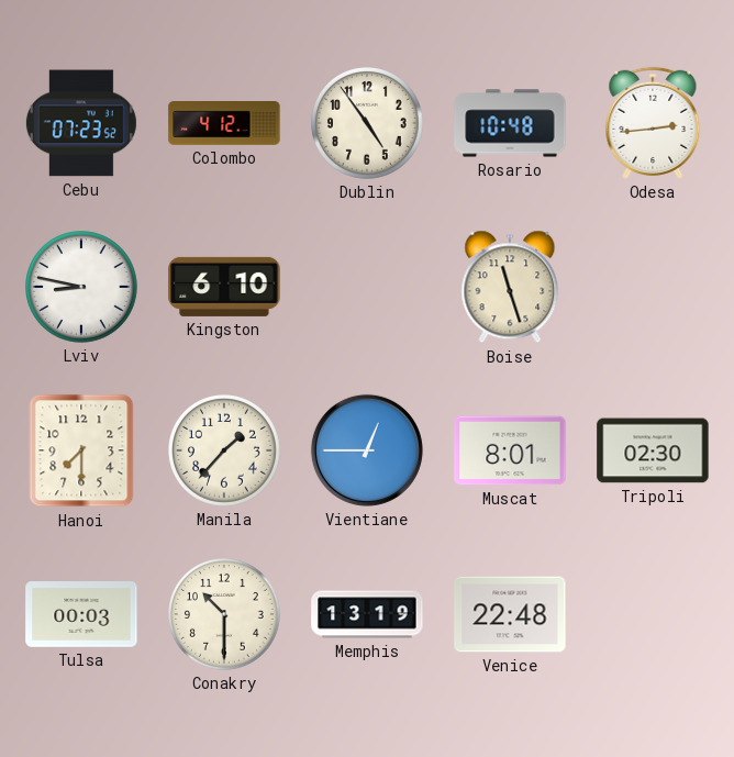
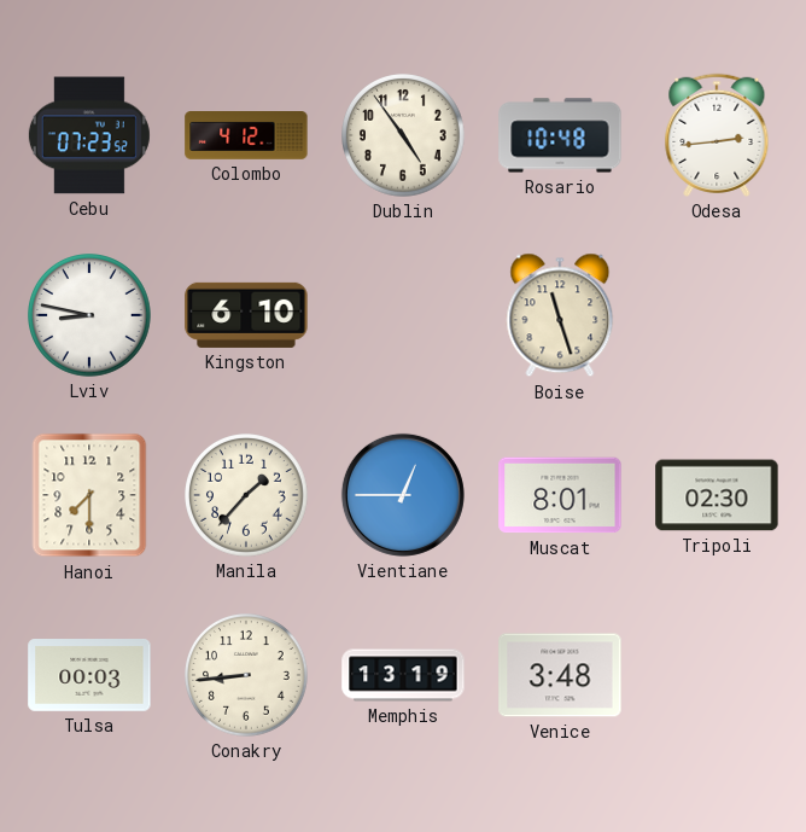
Conakry: 10:30 -> 8:44
Venice: 22:48 -> 3:48
